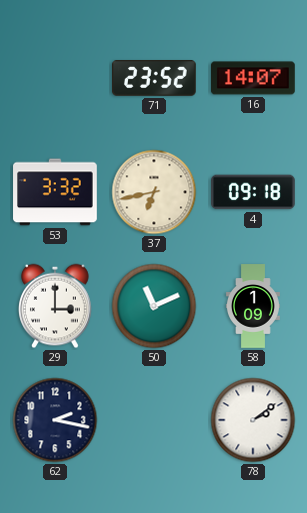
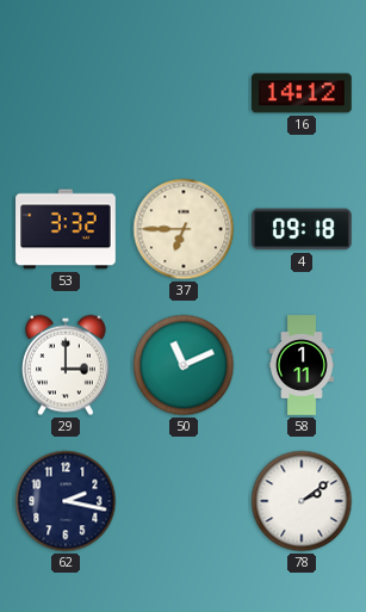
71: 23:52 -> none
16: 14:07 -> 14:12
37: 6:43 -> 6:45
58: 1:09 -> 1:11
